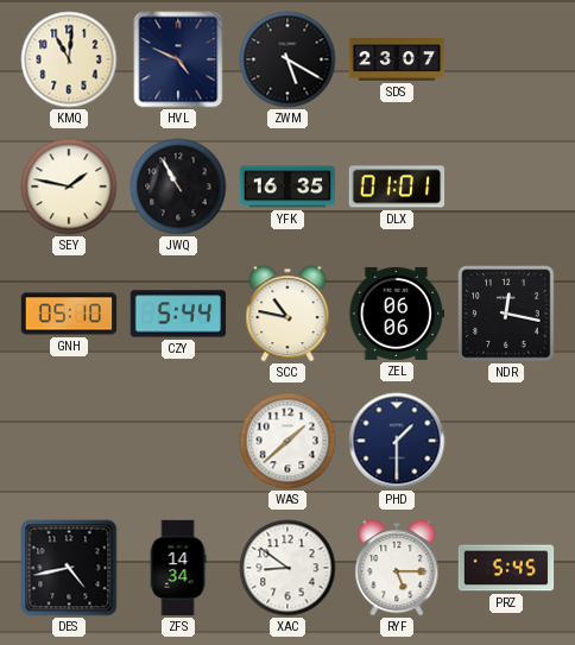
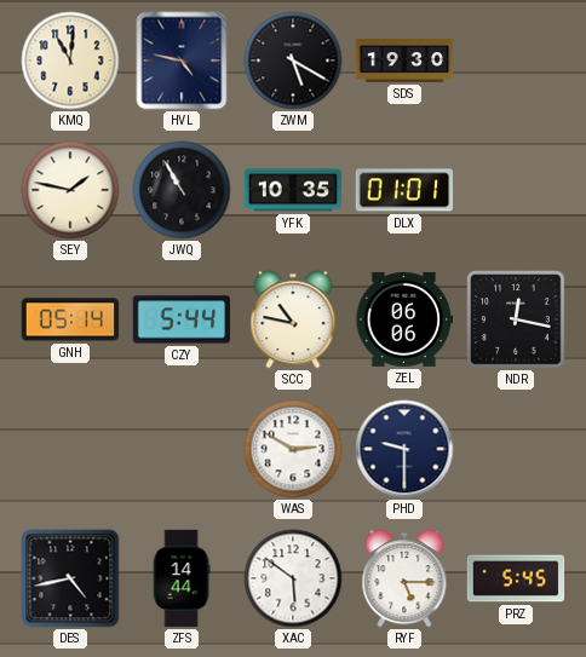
HVL: 4:49 -> 4:47
SDS: 23:07 -> 19:30
YFK: 16:35 -> 10:35
GNH: 05:10 -> 05:14
WAS: 1:38 -> 2:50
PHD: 1:30 -> 9:30
ZFS: 14:34 -> 14:44
XAC: 8:51 -> 5:51
